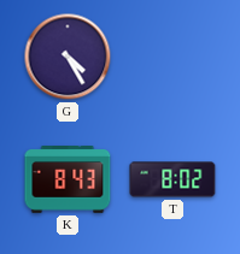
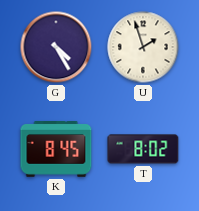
U: none -> 1:57
K: 8:43 -> 8:45
